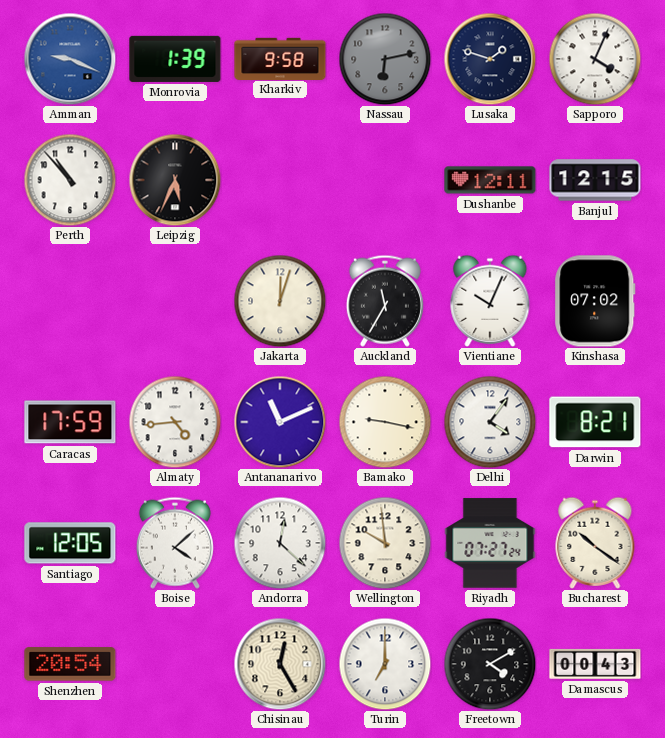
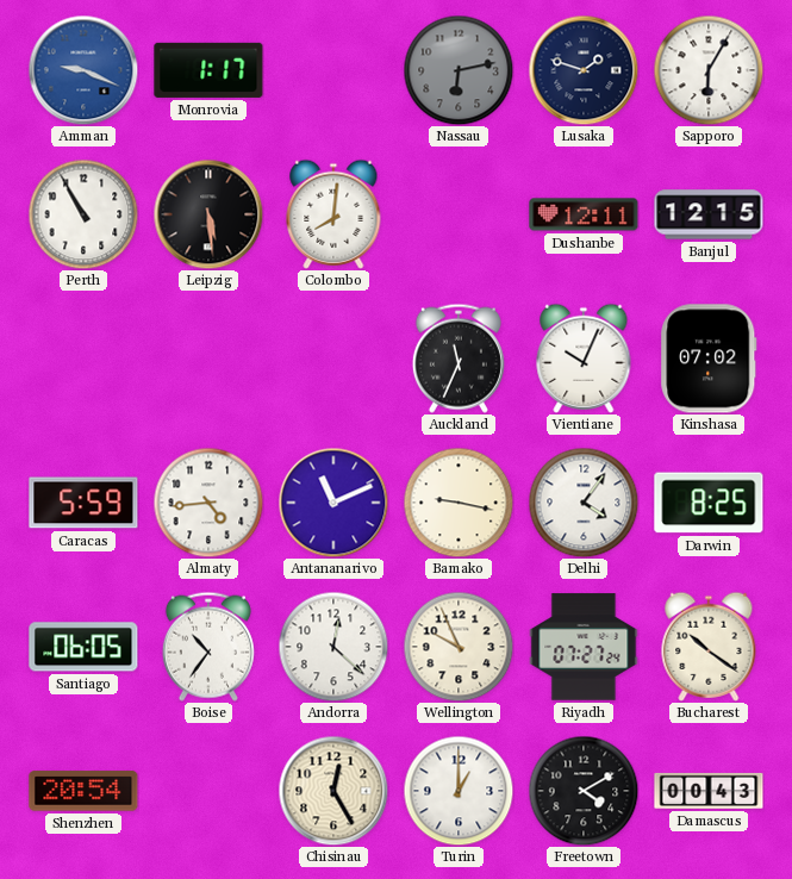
Monrovia: 1:39 -> 1:17
Kharkiv: 9:58 -> none
Sapporo: 4:04 -> 6:05
Perth: 10:53 -> 10:55
Leipzig: 5:34 -> 5:29
Colombo: none -> 8:01
Jakarta: 12:03 -> none
Auckland: 11:35 -> 11:34
Caracas: 17:59 -> 5:59
Darwin: 8:21 -> 8:25
Santiago: 12:05 -> 06:05
Boise: 4:08 -> 10:36
Wellington: 9:59 -> 9:56
Turin: 7:00 -> 1:00
